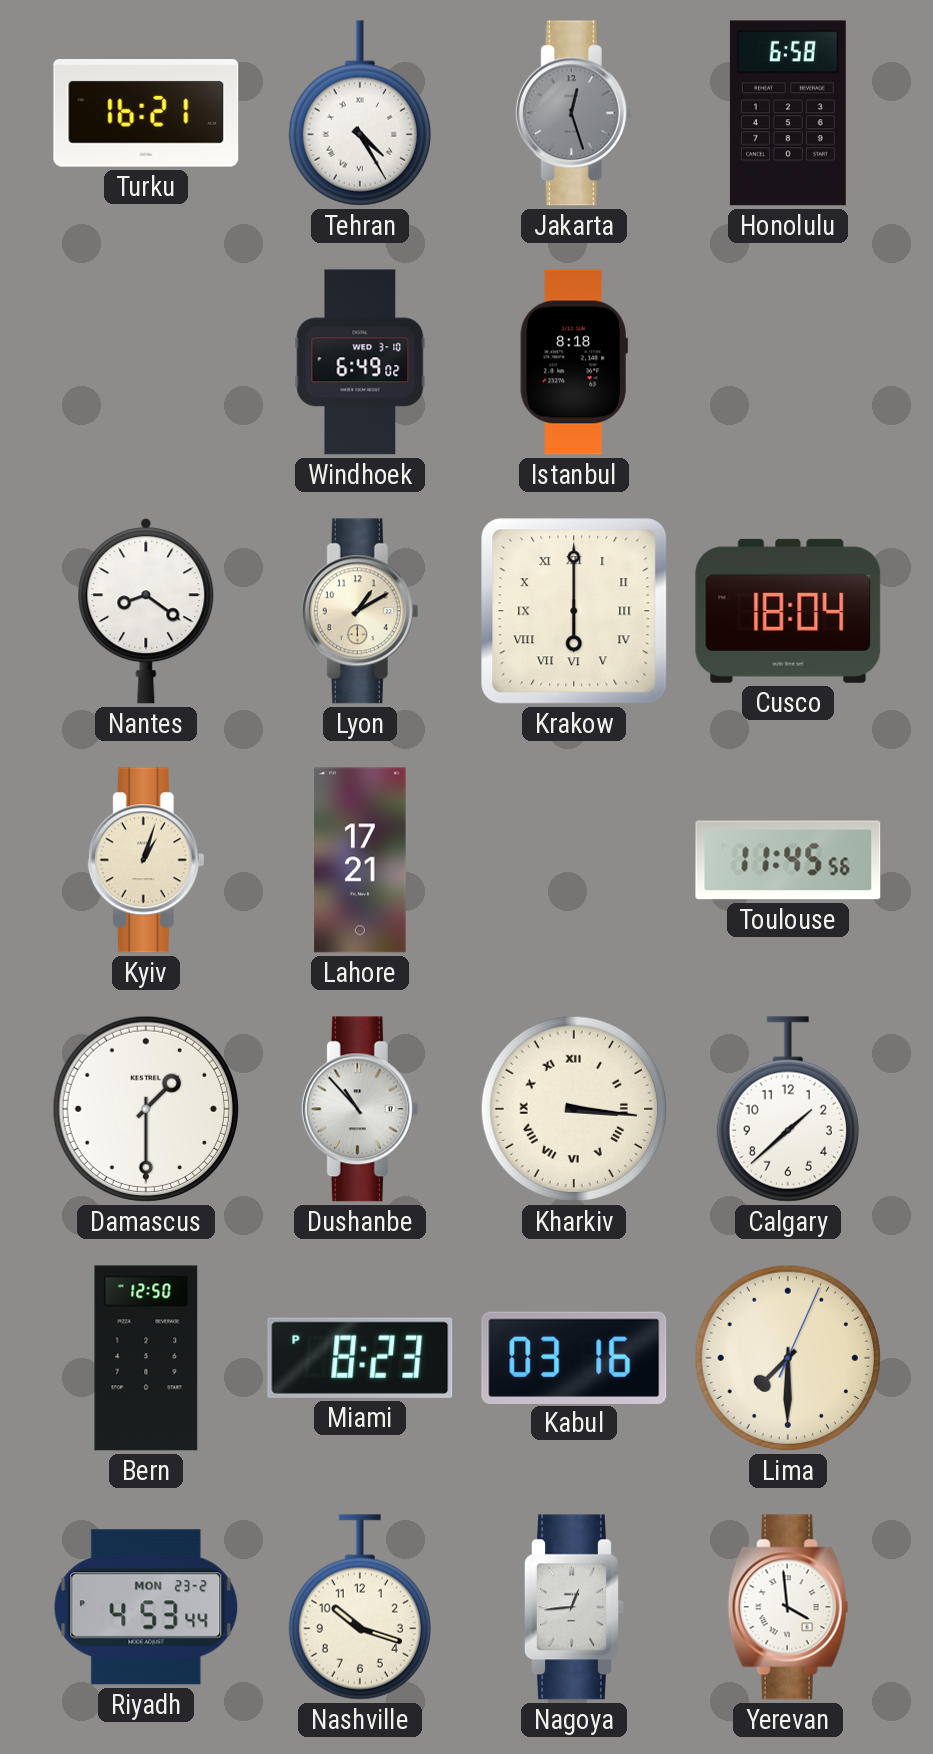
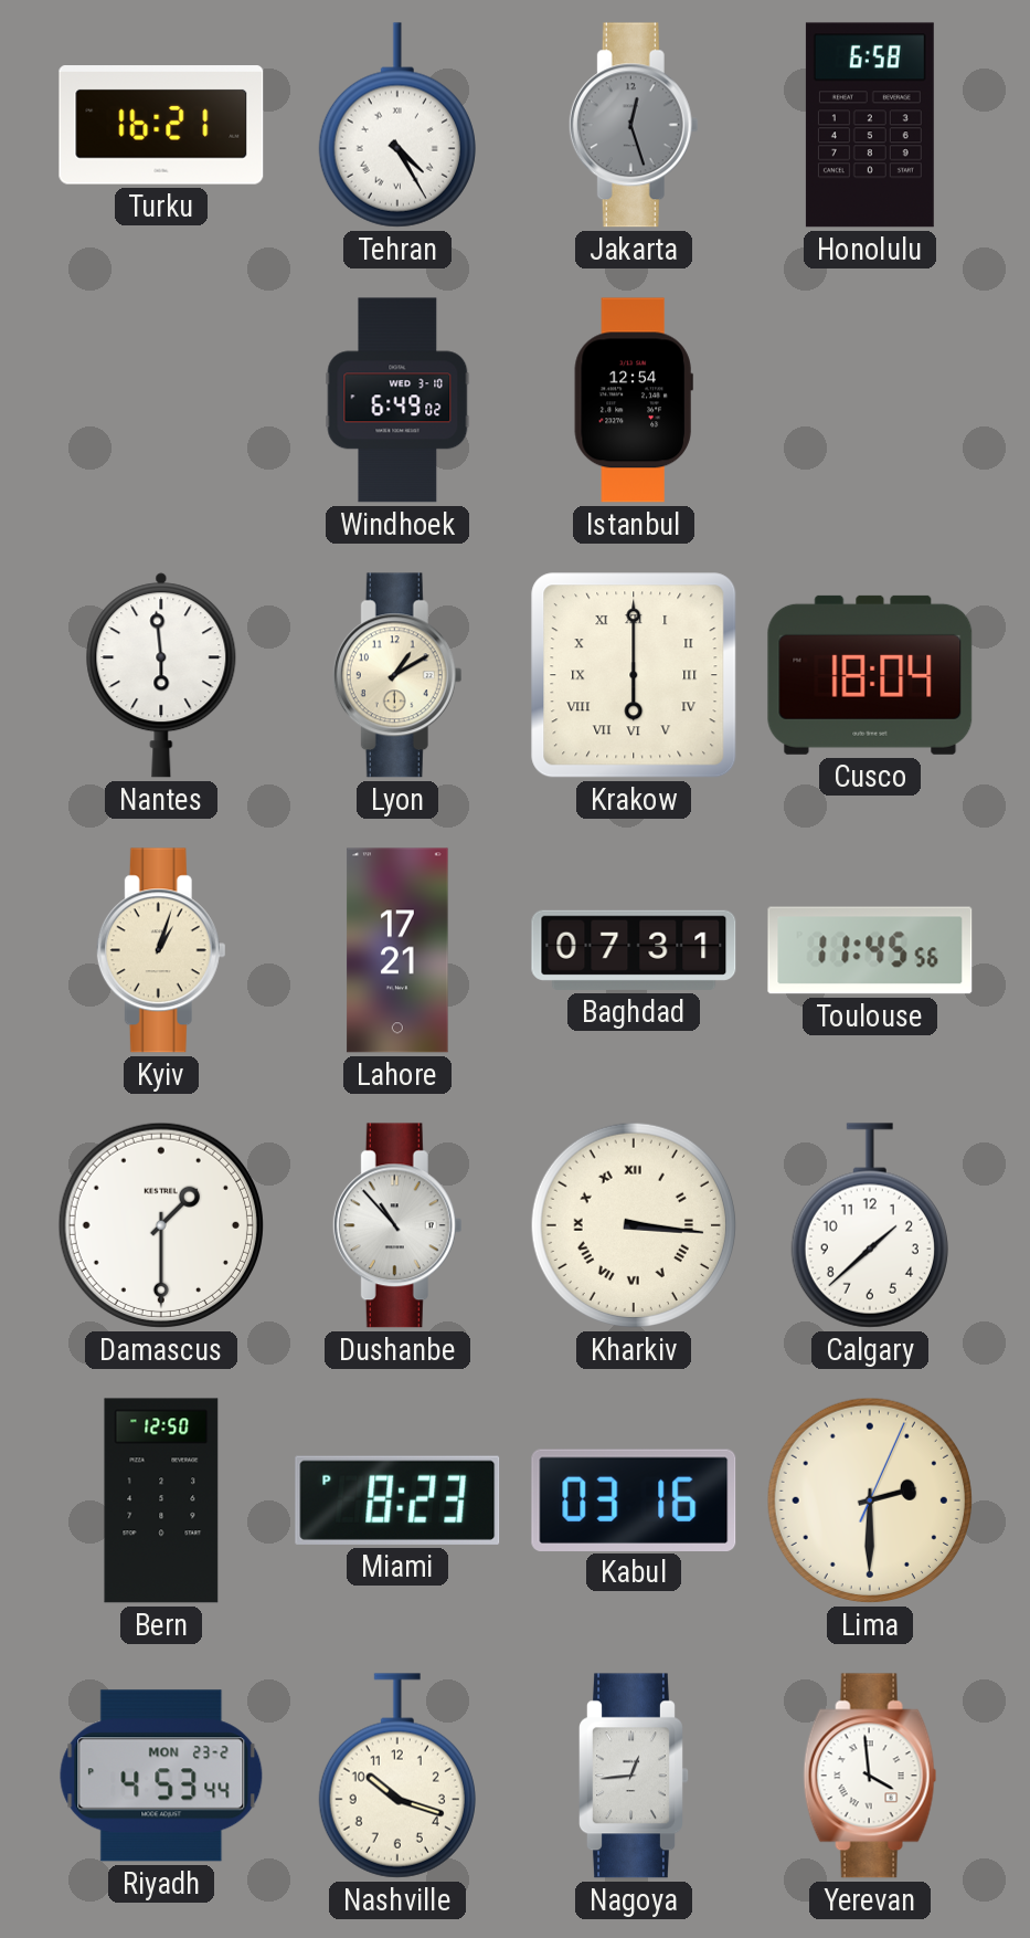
Istanbul: 8:18 -> 12:54
Nantes: 8:21 -> 5:59
Baghdad: none -> 07:31
Lima: 7:30 -> 2:30
